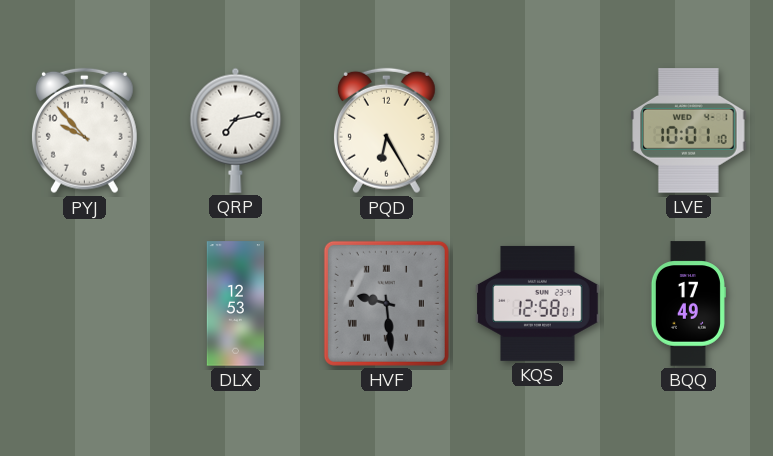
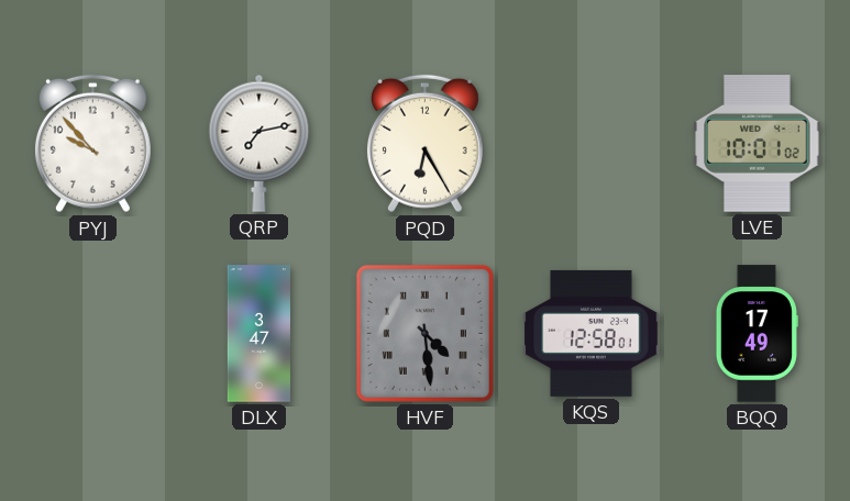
LVE: 10:01:10 -> 10:01:02
DLX: 12:53 -> 3:47
HVF: 9:29 -> 4:29
